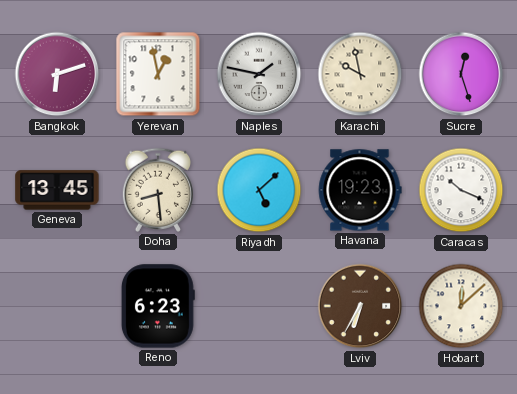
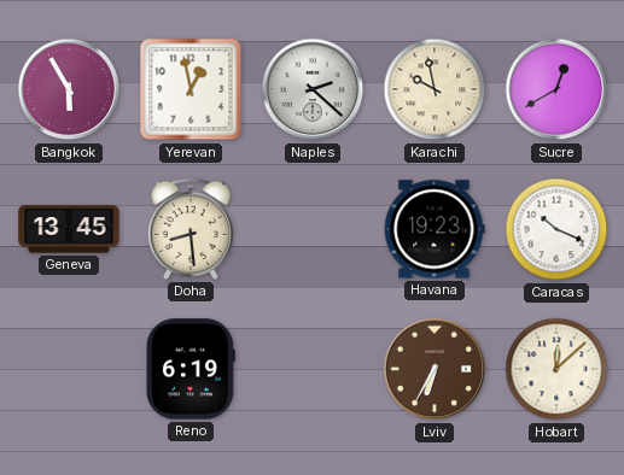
Bangkok: 6:12 -> 5:55
Naples: 1:47 -> 2:22
Sucre: 12:27 -> 12:40
Riyadh: 5:08 -> none
Reno: 6:23 -> 6:19
